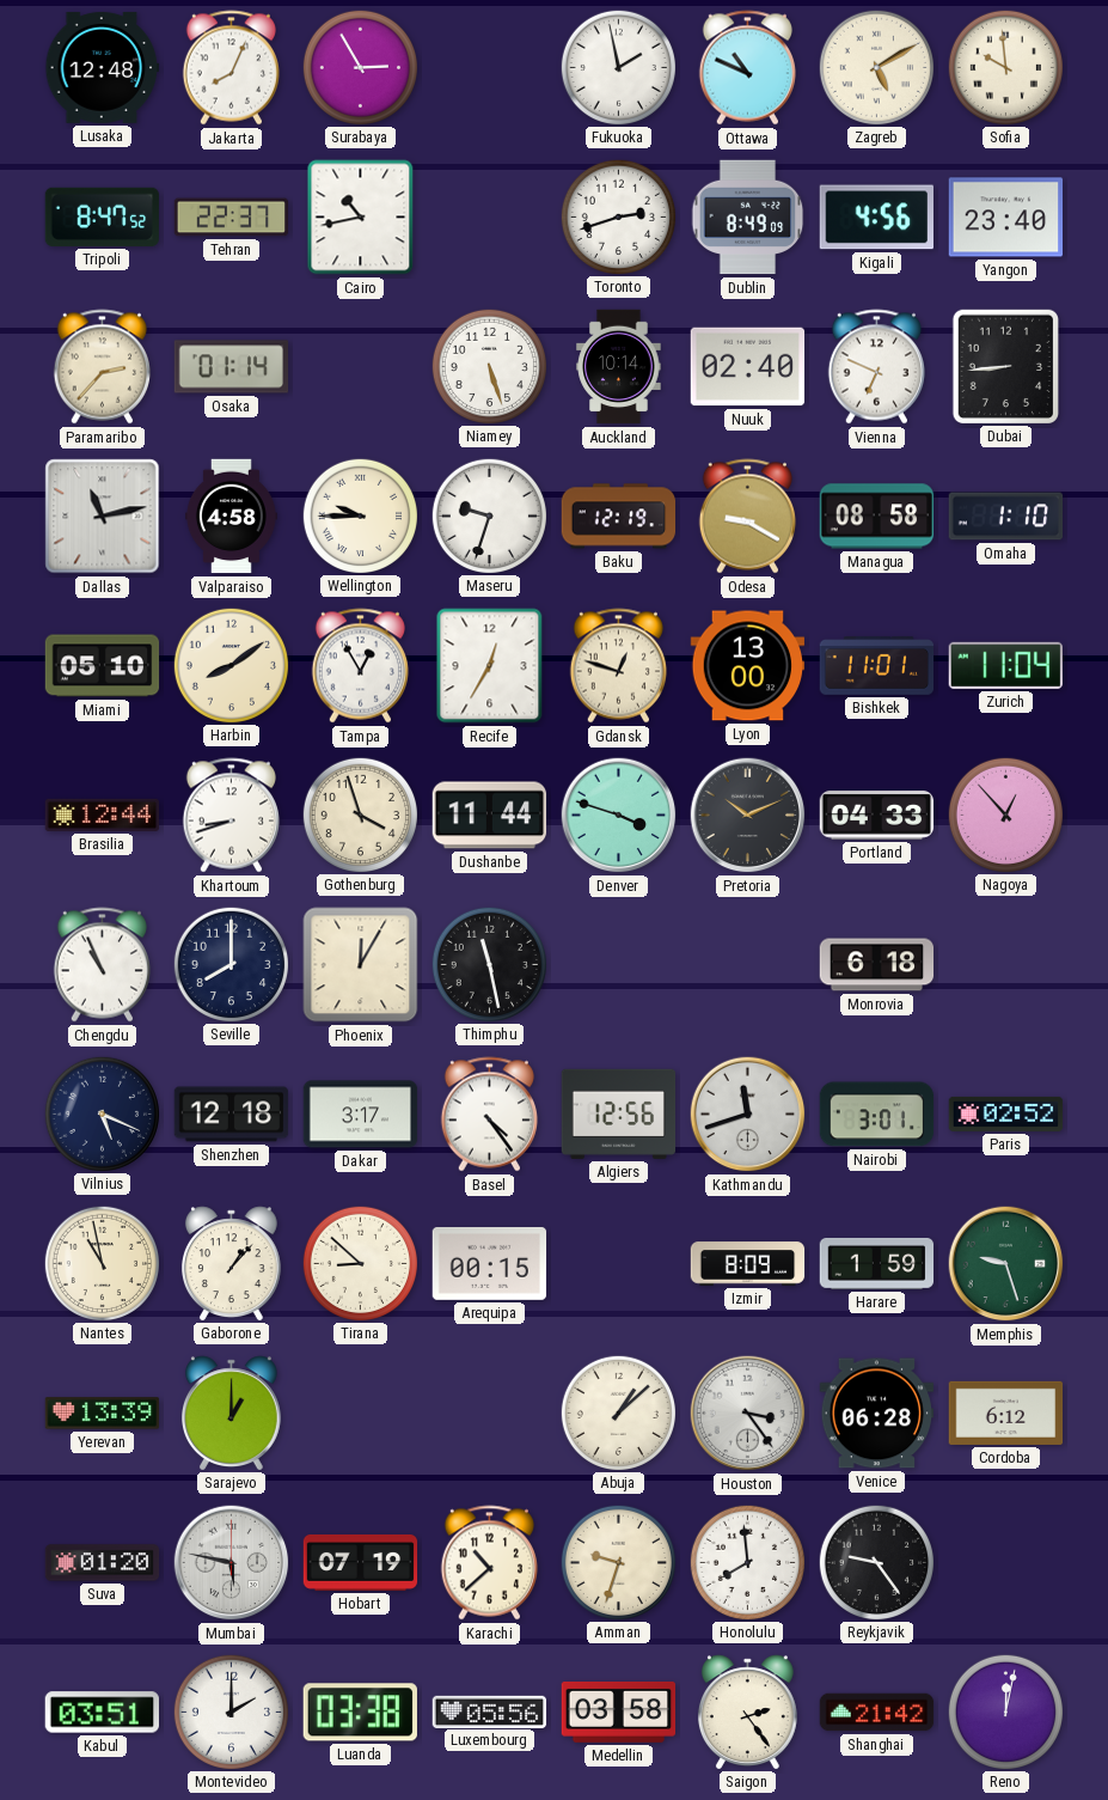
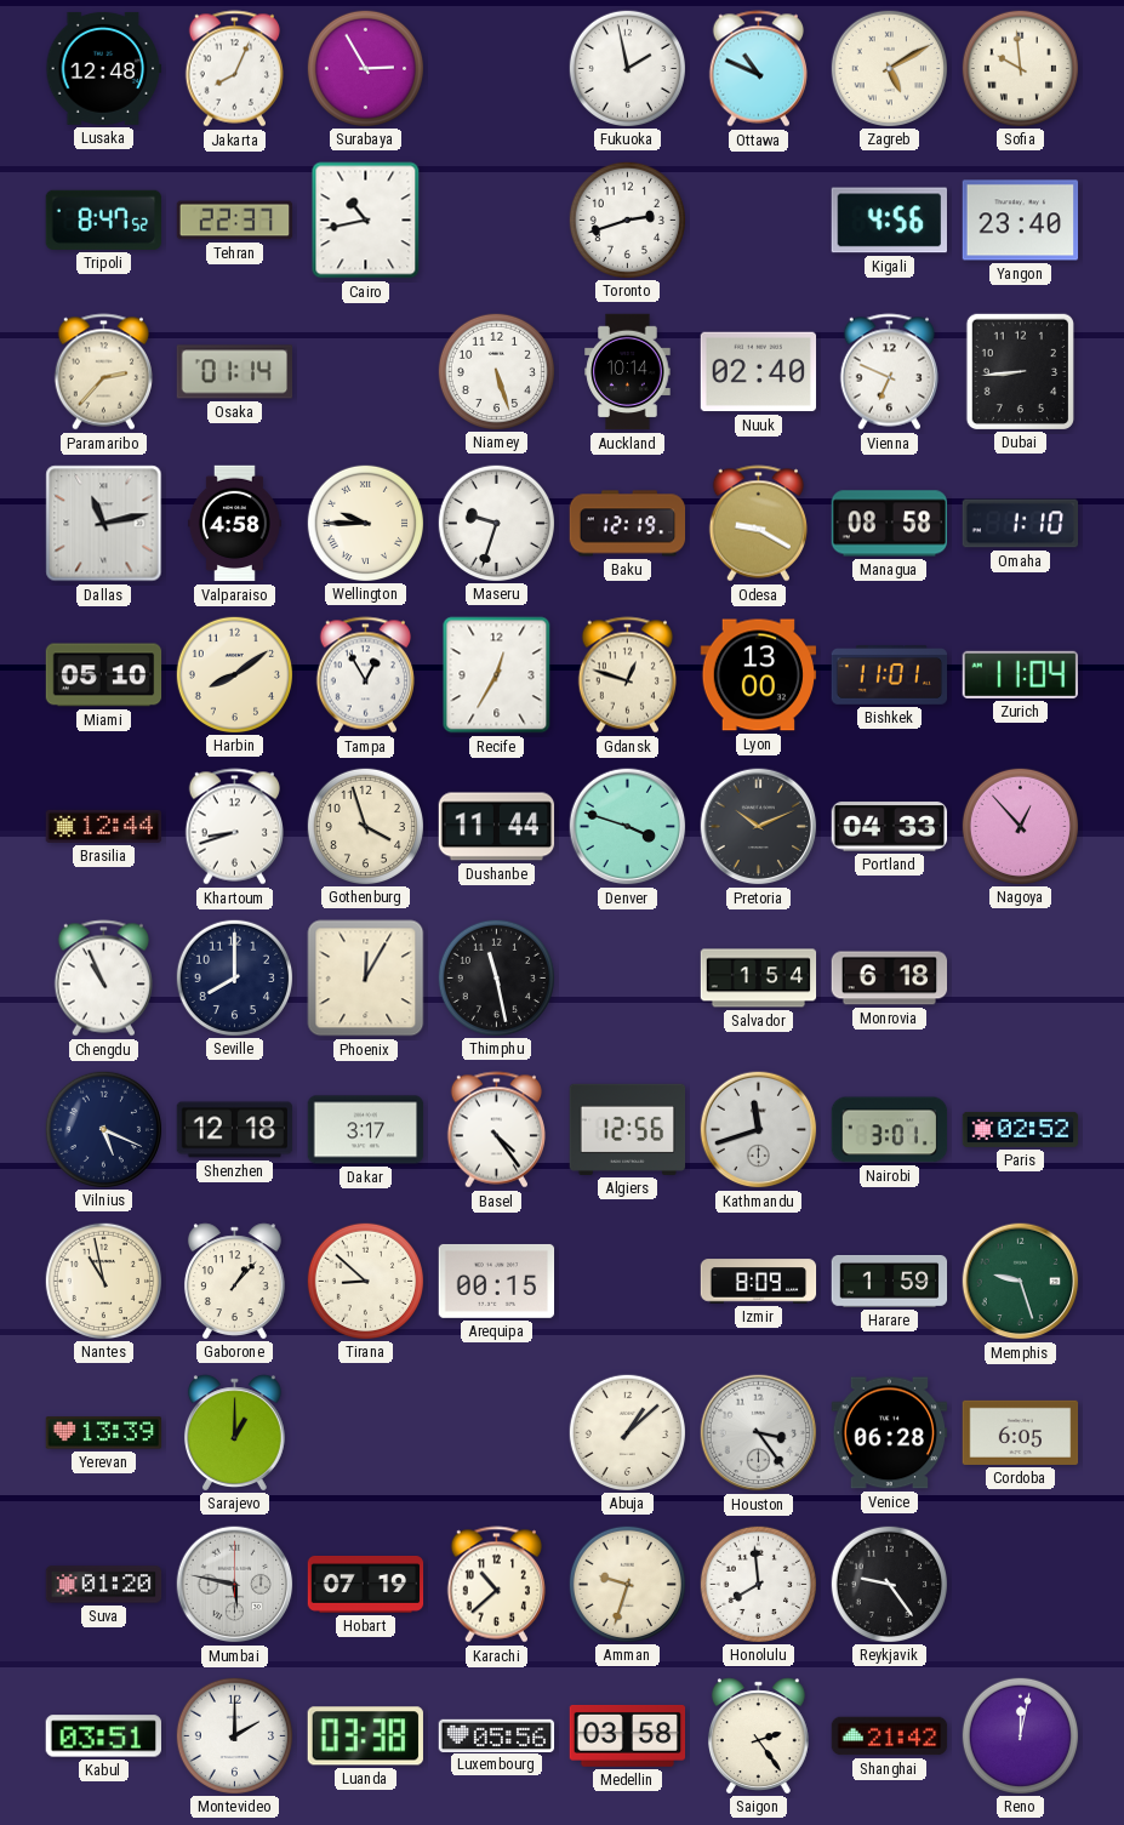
Dublin: 8:49 -> none
Salvador: none -> 1:54
Cordoba: 6:12 -> 6:05
